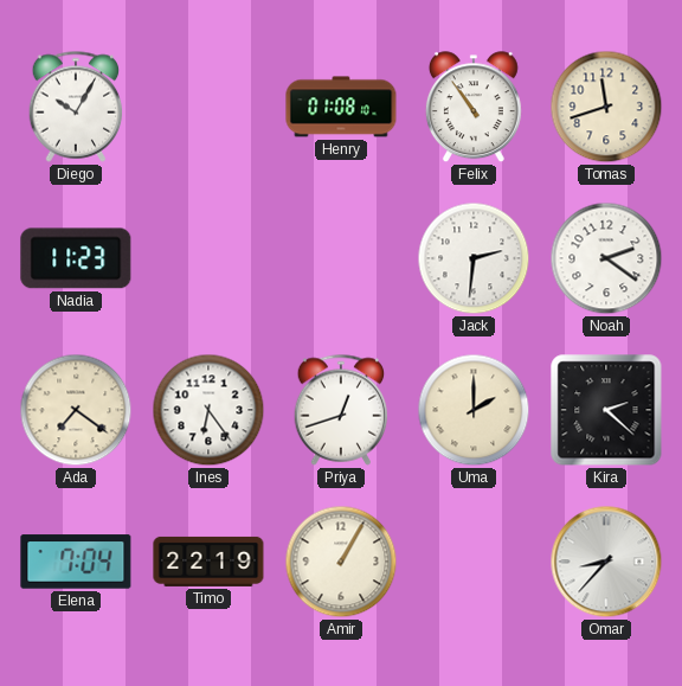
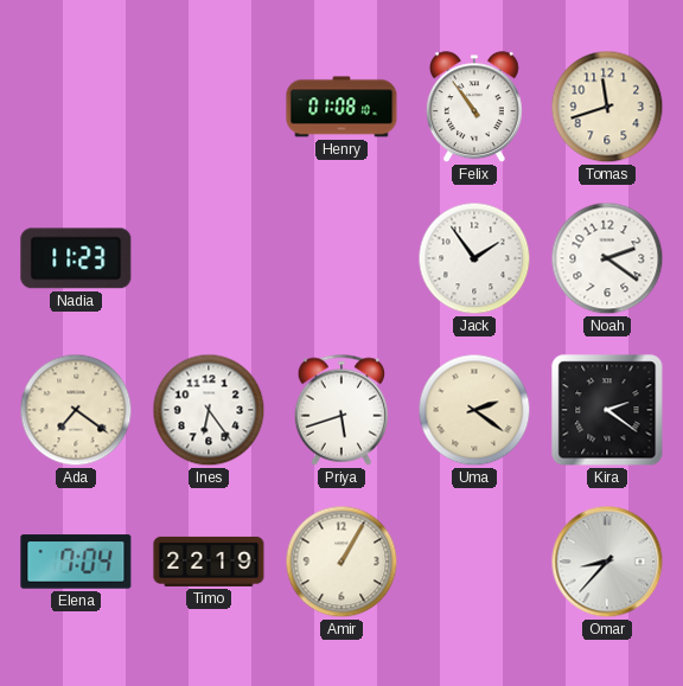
Diego: 10:05 -> none
Jack: 2:31 -> 1:54
Priya: 12:42 -> 5:42
Uma: 2:00 -> 2:21
Kira: 2:22 -> 2:21
